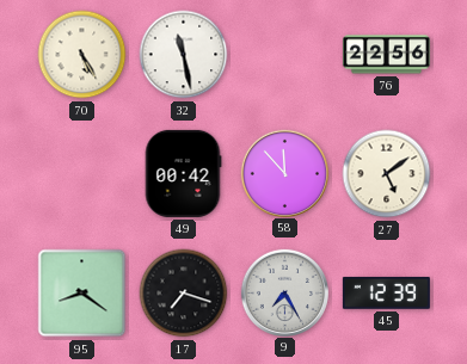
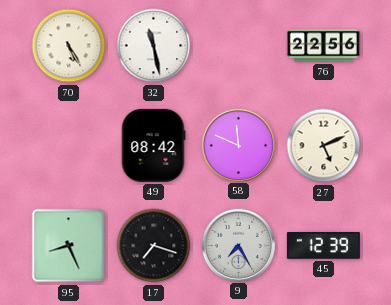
49: 00:42 -> 08:42
58: 11:53 -> 11:49
27: 5:09 -> 5:11
95: 8:21 -> 8:26
